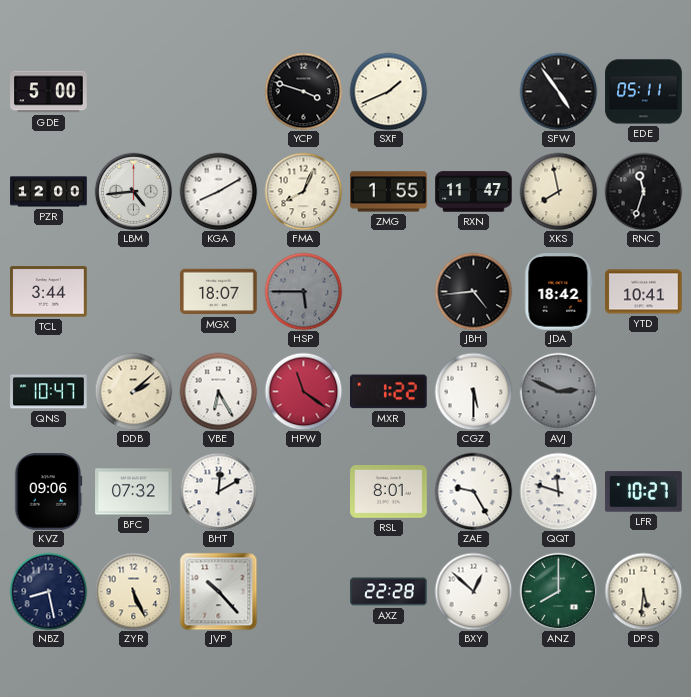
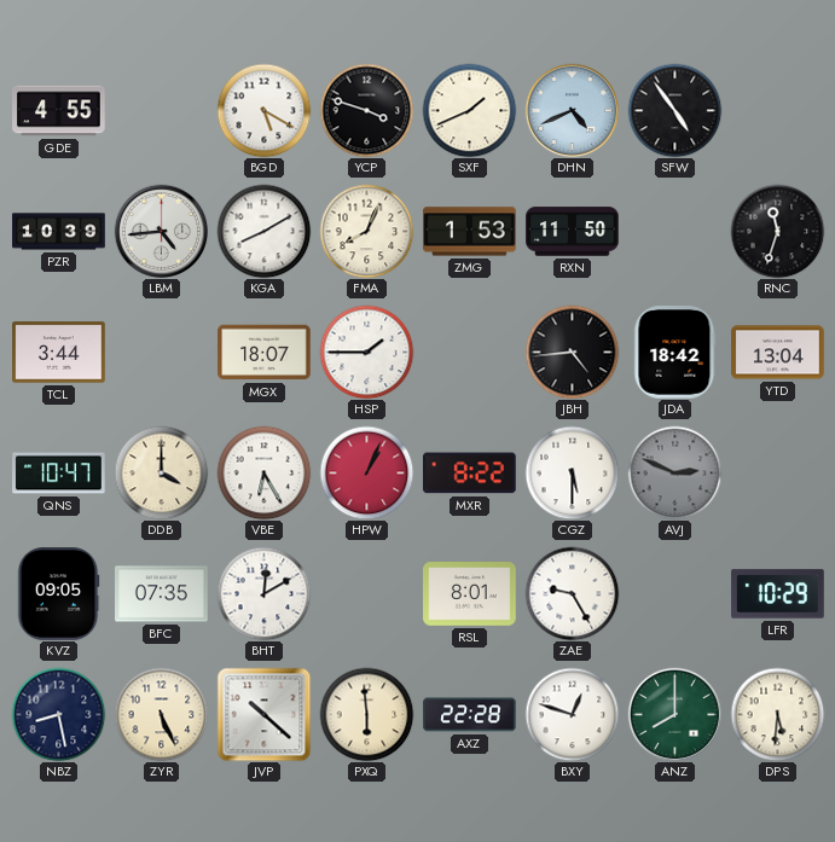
GDE: 5:00 -> 4:55
BGD: none -> 5:20
DHN: none -> 4:41
EDE: 05:11 -> none
PZR: 12:00 -> 10:39
ZMG: 1:55 -> 1:53
RXN: 11:47 -> 11:50
XKS: 7:58 -> none
HSP: 5:45 -> 1:45
HSP dial: grey -> white
YTD: 10:41 -> 13:04
DDB: 2:08 -> 4:00
HPW: 11:21 -> 1:04
MXR: 1:22 -> 8:22
KVZ: 09:06 -> 09:05
BFC: 07:32 -> 07:35
QQT: 11:48 -> none
LFR: 10:27 -> 10:29
JVP: 10:23 -> 10:22
PXQ: none -> 5:59
BXY: 12:52 -> 12:48
